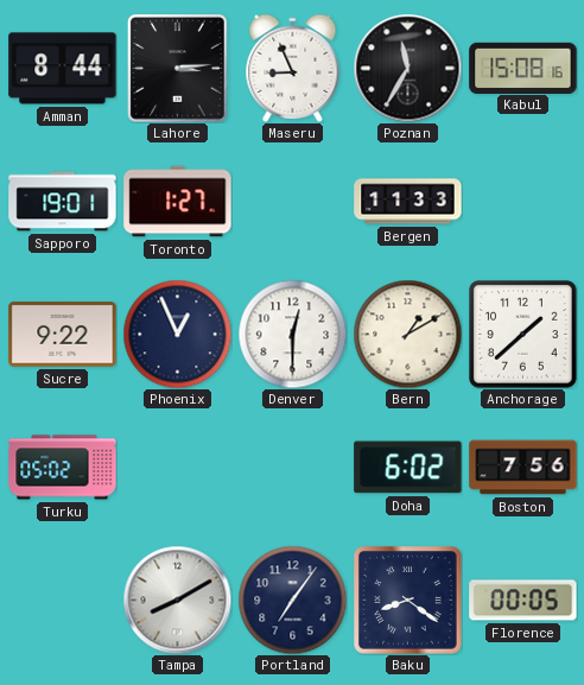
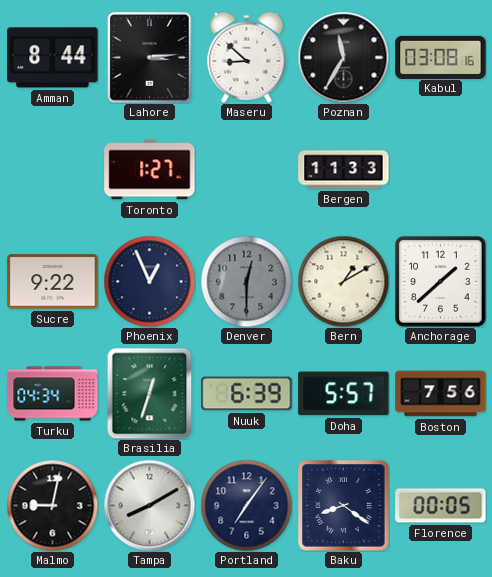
Maseru: 8:56 -> 8:52
Kabul: 15:08 -> 03:08
Sapporo: 19:01 -> none
Denver dial: white -> grey
Turku: 05:02 -> 04:34
Brasilia: none -> 12:33
Nuuk: none -> 6:39
Doha: 6:02 -> 5:57
Malmo: none -> 9:02
